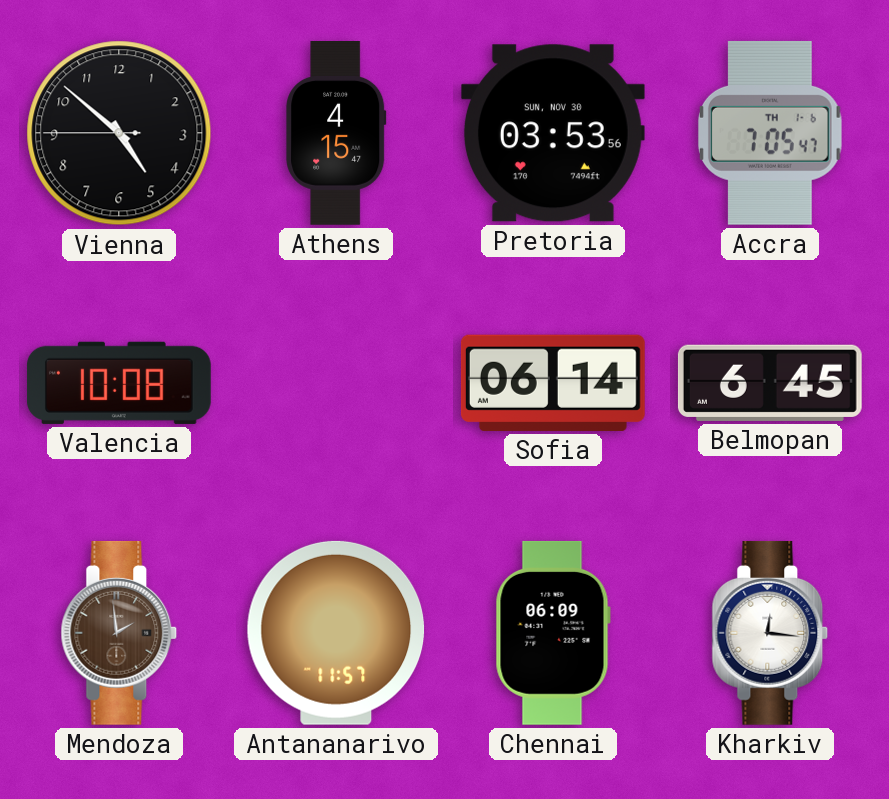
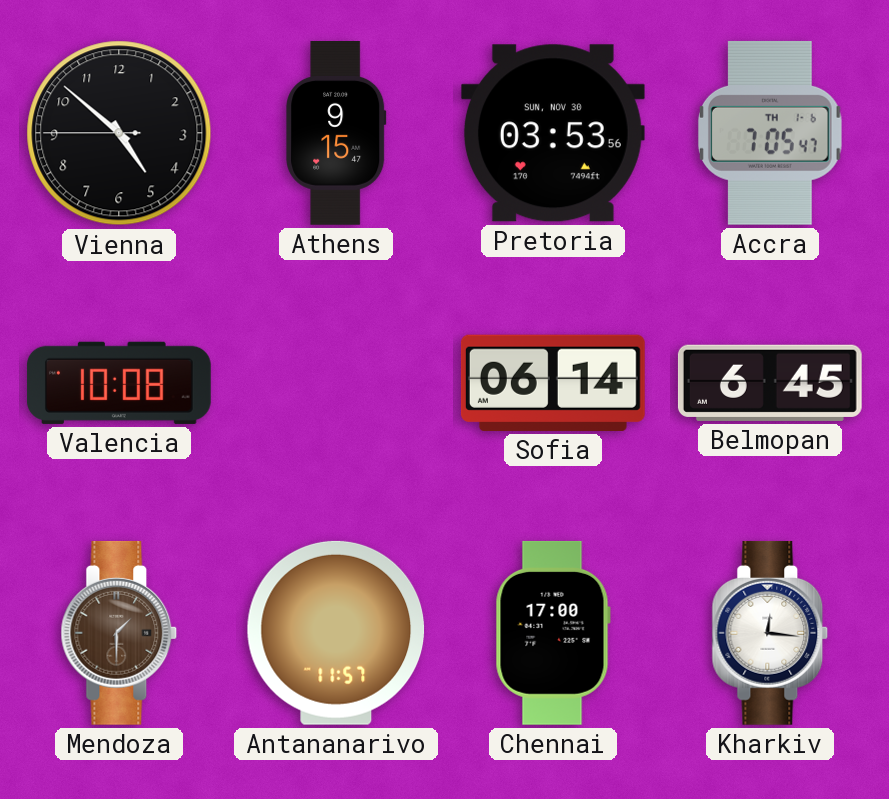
Athens: 4:15 -> 9:15
Mendoza: 1:59 -> 1:30
Chennai: 06:09 -> 17:00
